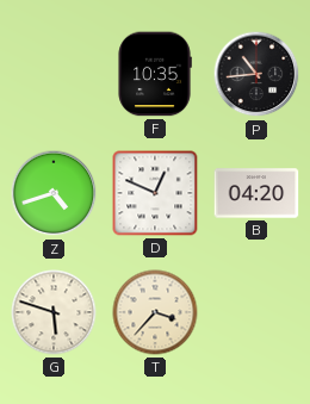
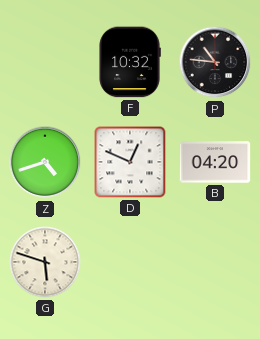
F: 10:35 -> 10:32
P: 10:44 -> 10:46
T: 3:37 -> none
